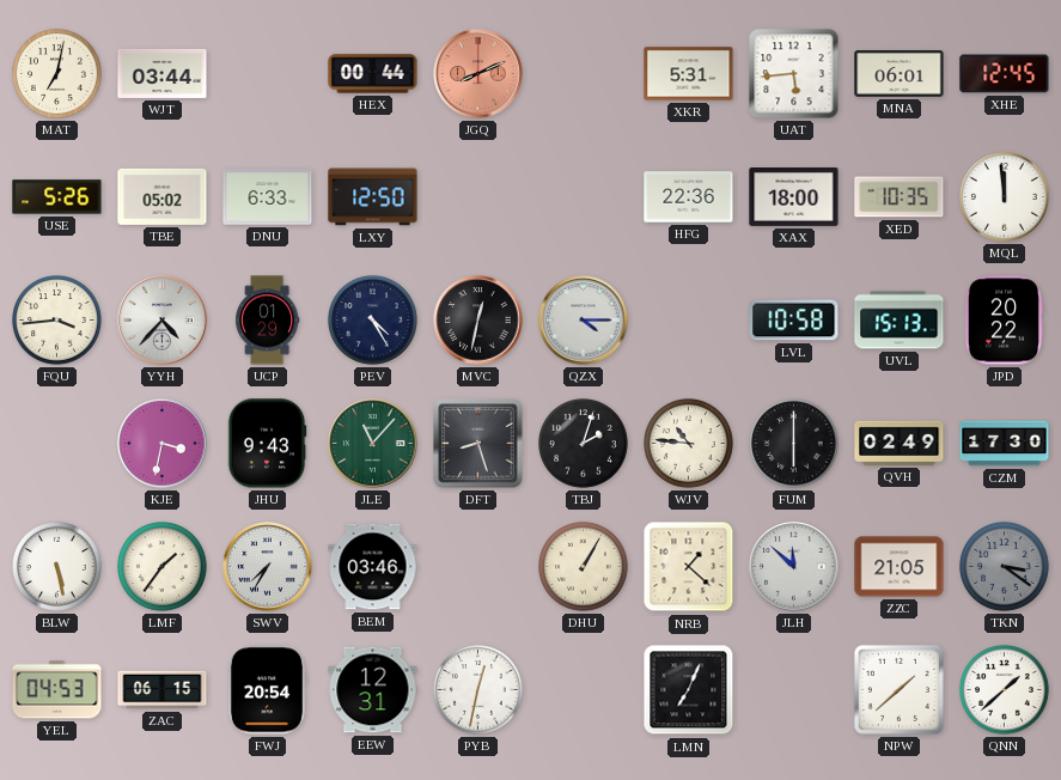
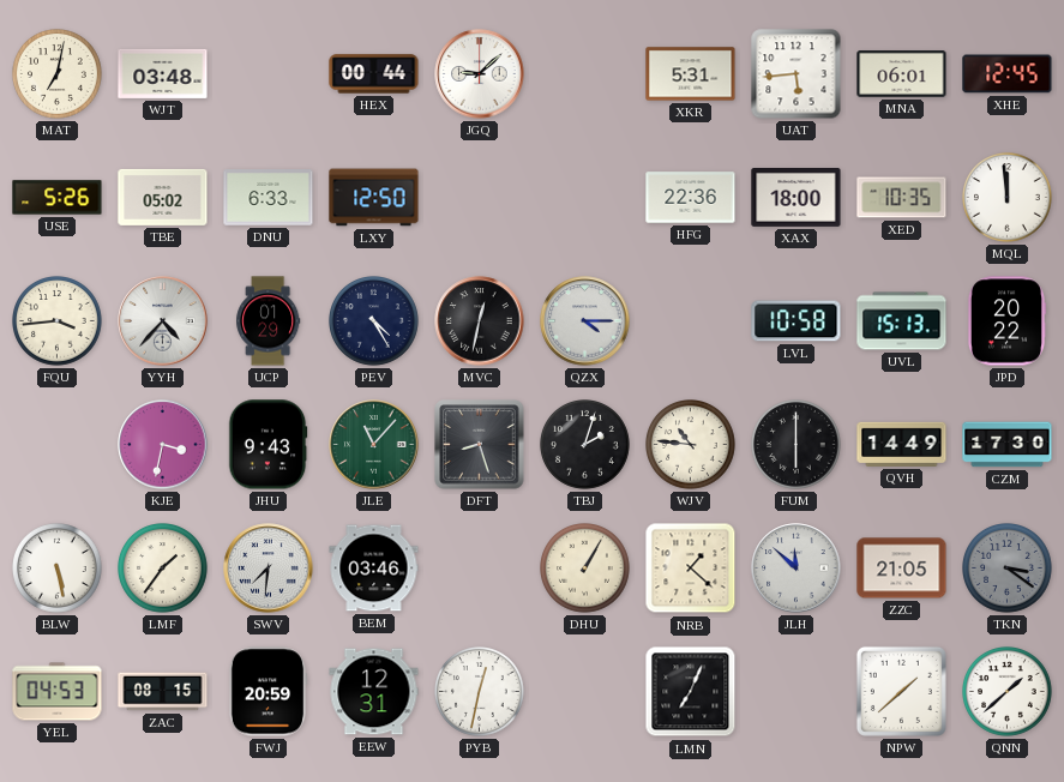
WJT: 03:44 -> 03:48
JGQ: 8:11 -> 9:08
JGQ dial: salmon -> white
QVH: 02:49 -> 14:49
SWV: 7:35 -> 7:31
ZAC: 06:15 -> 08:15
FWJ: 20:54 -> 20:59
